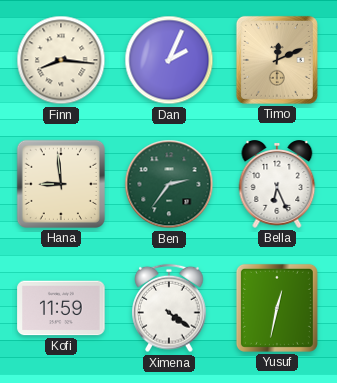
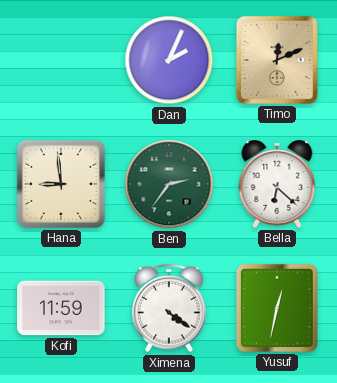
Finn: 8:16 -> none
Bella: 6:26 -> 6:22
